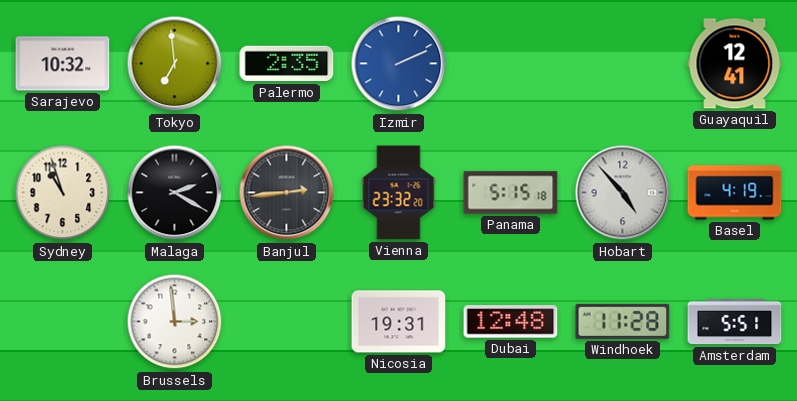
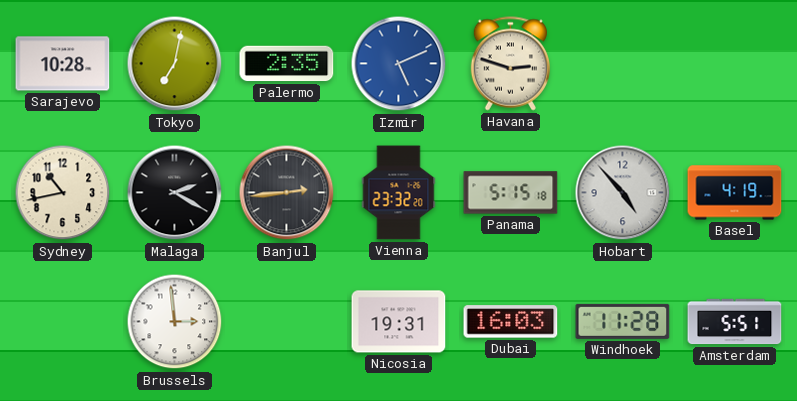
Sarajevo: 10:32 -> 10:28
Tokyo: 6:59 -> 7:02
Izmir: 2:11 -> 5:11
Havana: none -> 2:48
Guayaquil: 12:41 -> none
Sydney: 10:57 -> 10:43
Dubai: 12:48 -> 16:03
